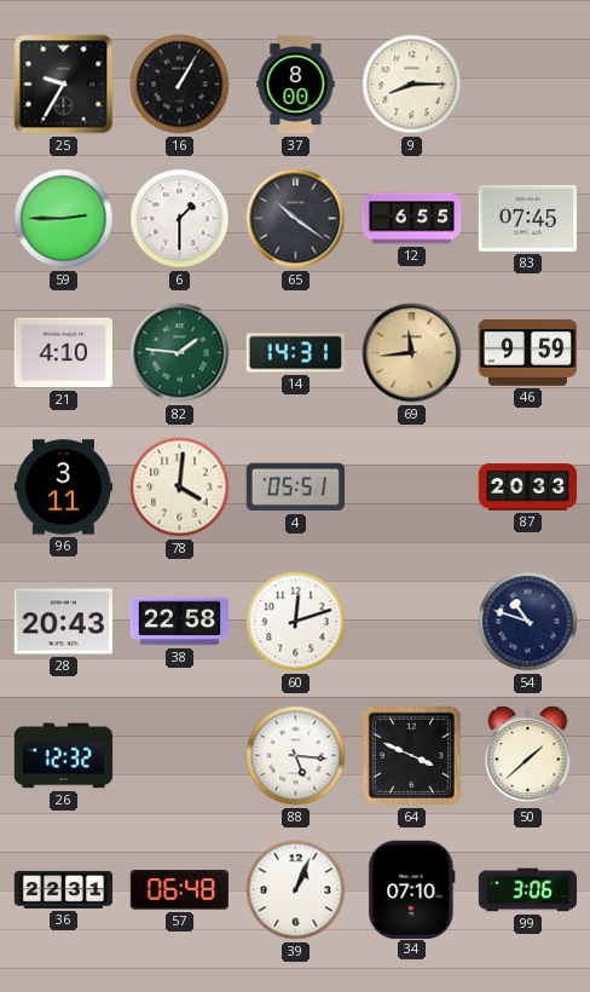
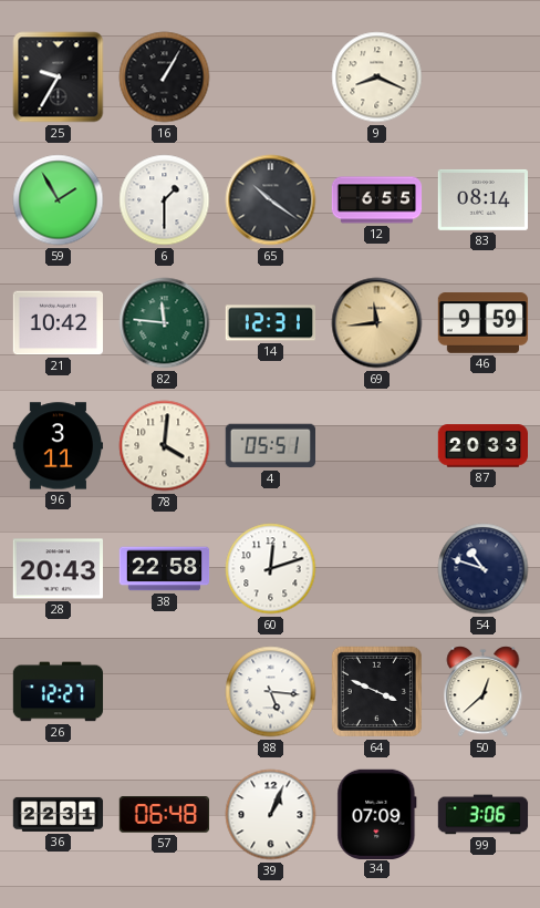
37: 8:00 -> none
9: 8:15 -> 8:19
59: 2:45 -> 1:55
83: 07:45 -> 08:14
21: 4:10 -> 10:42
82: 1:46 -> 11:46
14: 14:31 -> 12:31
26: 12:32 -> 12:27
50: 1:38 -> 12:38
34: 07:10 -> 07:09
